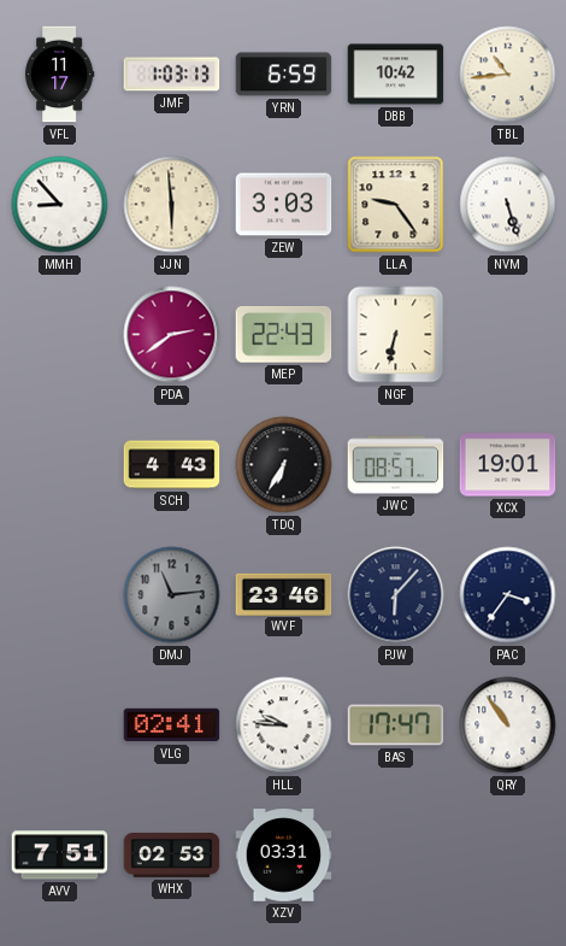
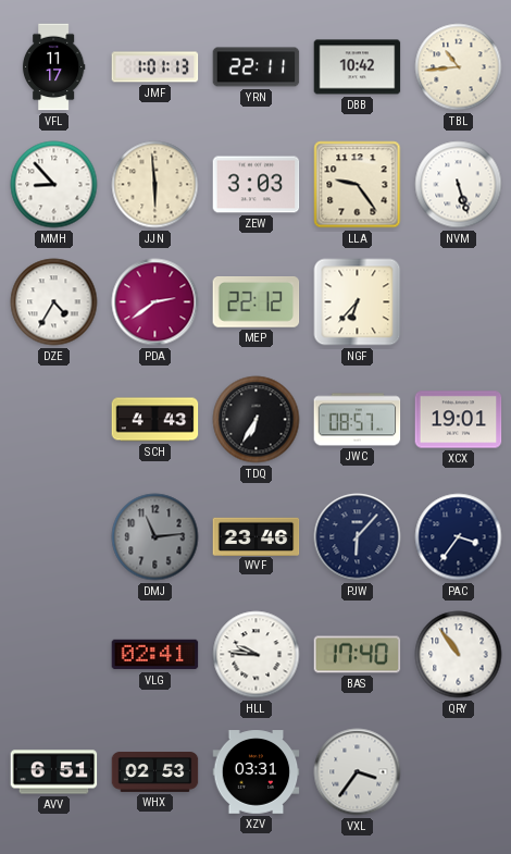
JMF: 1:03 -> 1:01
YRN: 6:59 -> 22:11
DZE: none -> 4:35
MEP: 22:43 -> 22:12
NGF: 6:32 -> 6:37
BAS: 17:47 -> 17:40
AVV: 7:51 -> 6:51
VXL: none -> 3:36
